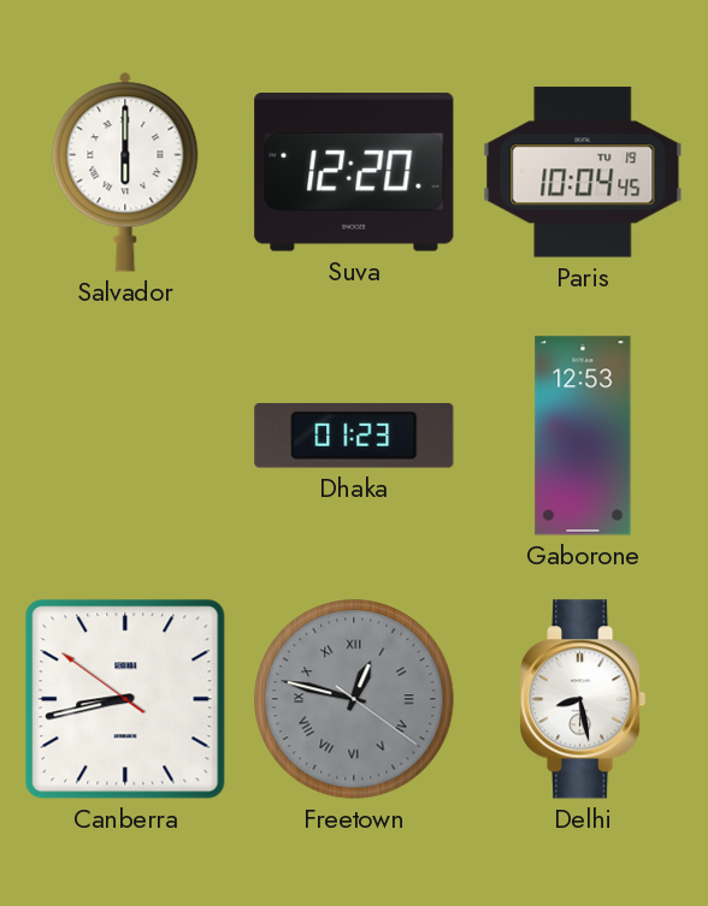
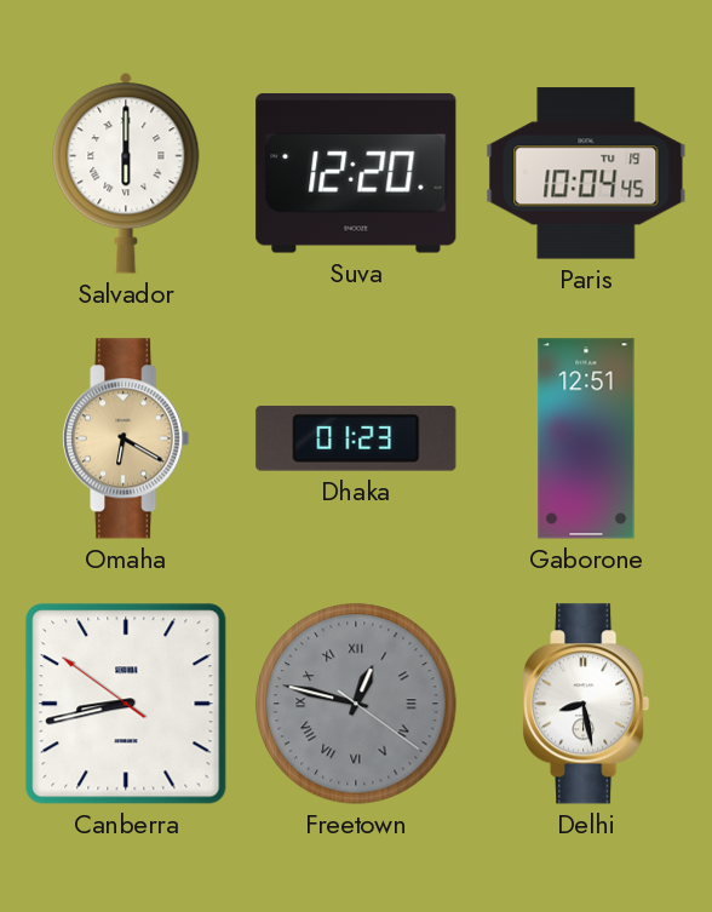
Omaha: none -> 6:20
Gaborone: 12:53 -> 12:51
